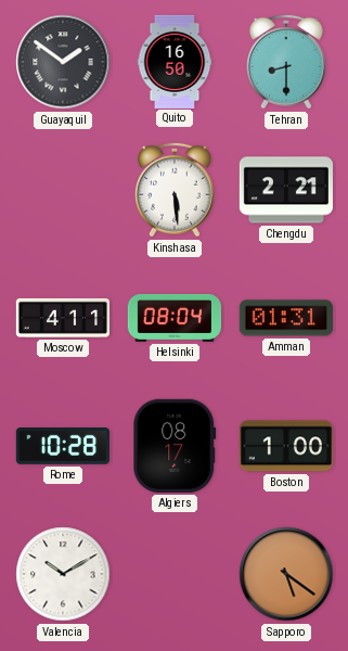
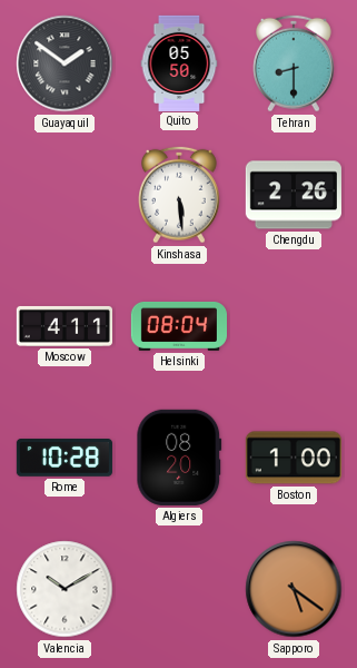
Quito: 16:50 -> 05:50
Chengdu: 2:21 -> 2:26
Amman: 01:31 -> none
Algiers: 08:17 -> 08:20
